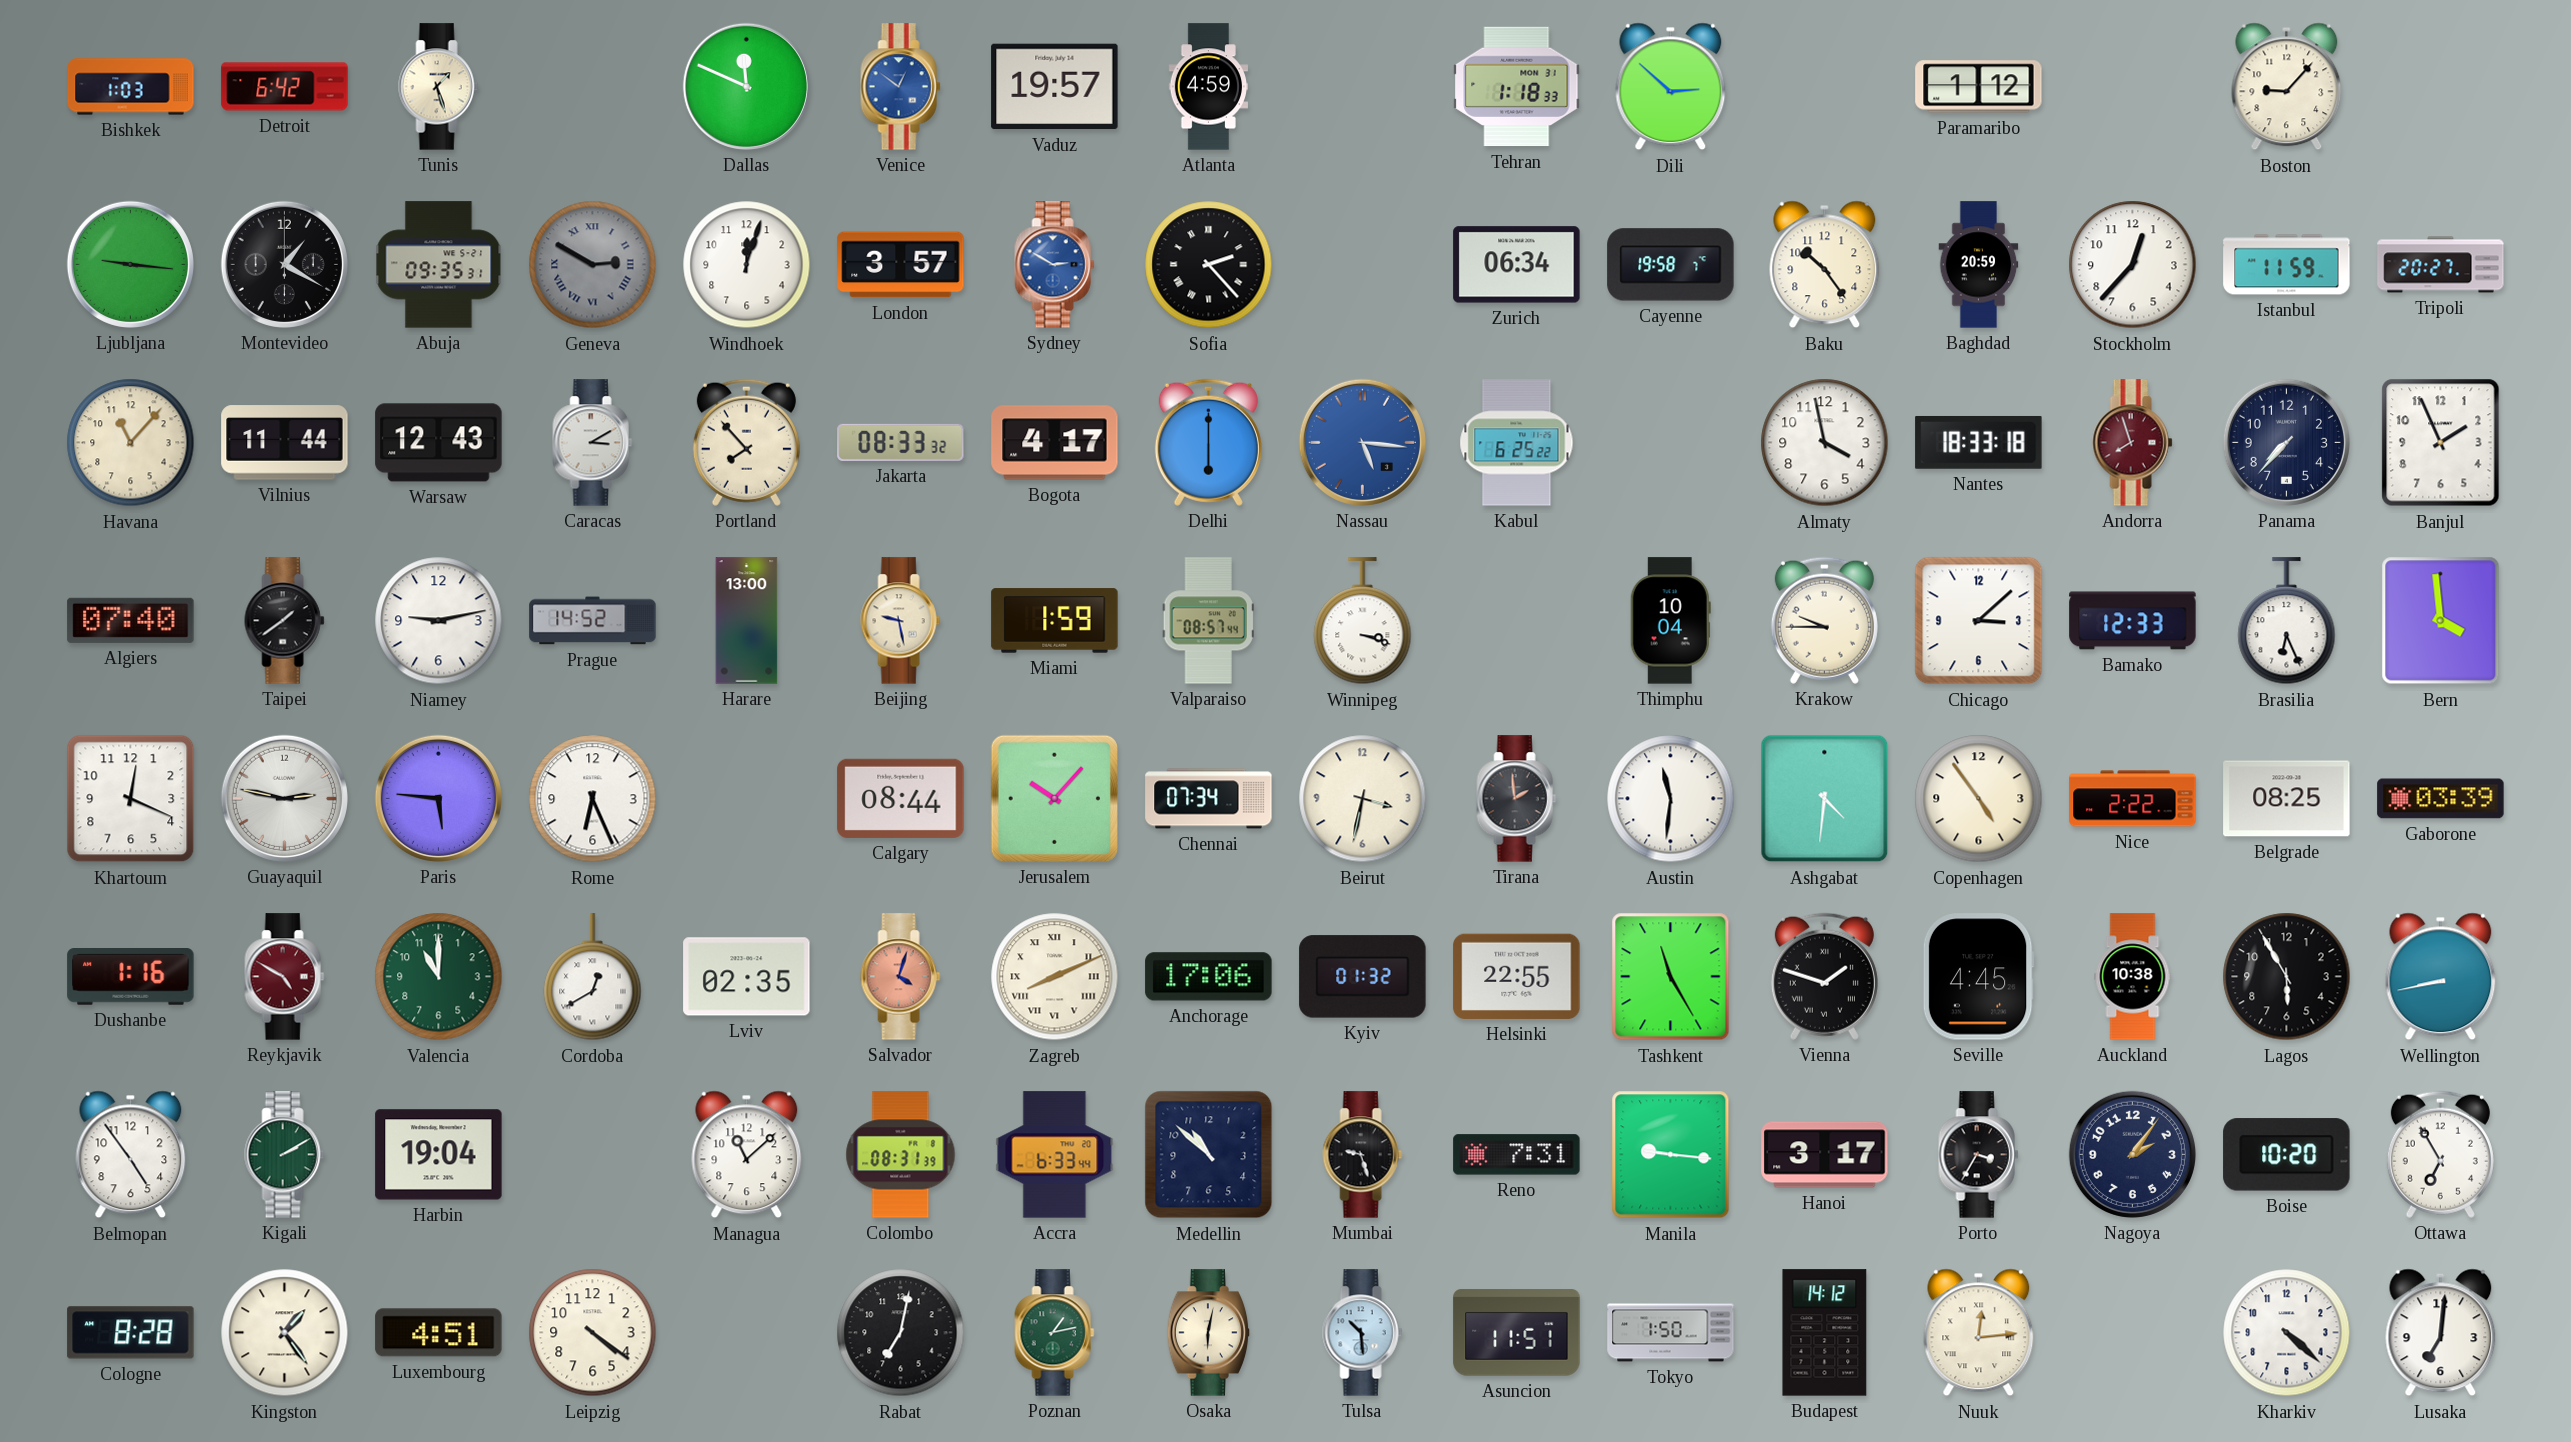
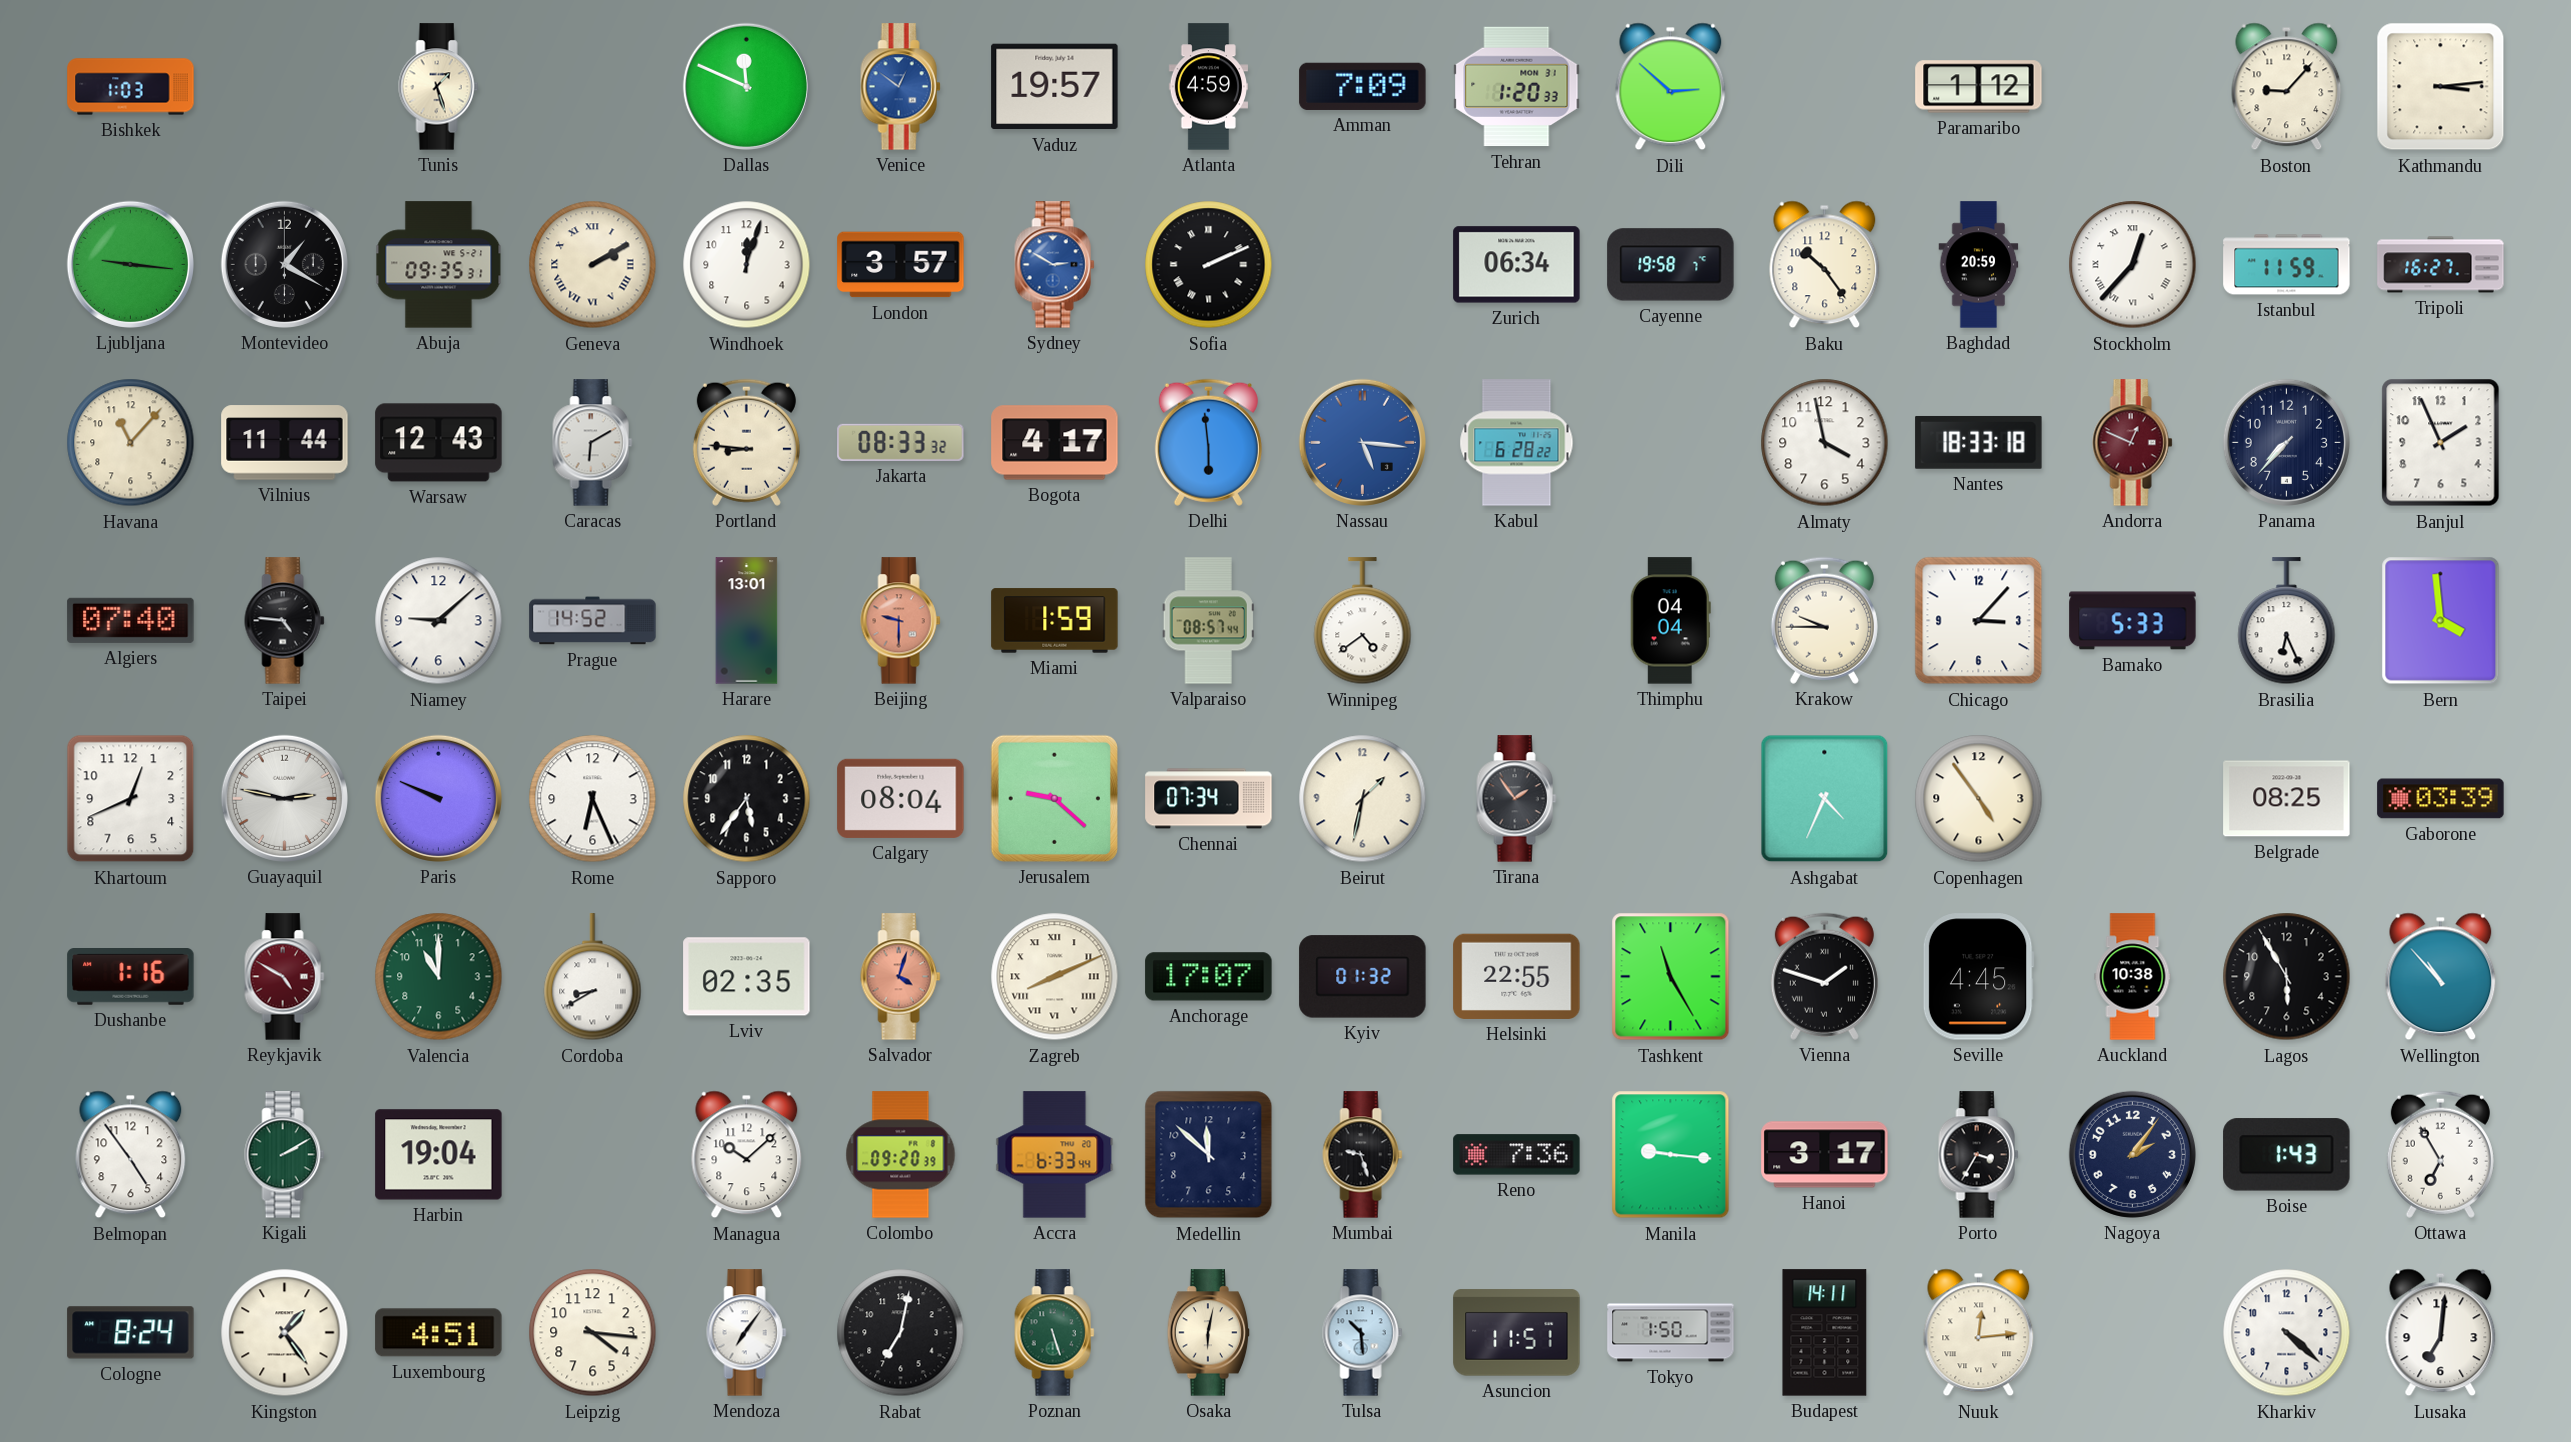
Detroit: 6:42 -> none
Amman: none -> 7:09
Tehran: 1:18 -> 1:20
Kathmandu: none -> 3:14
Geneva: 2:50 -> 2:10
Geneva dial: grey -> cream
Sofia: 2:23 -> 2:11
Stockholm numerals: Arabic -> Roman
Tripoli: 20:27 -> 16:27
Caracas: 3:10 -> 6:10
Portland: 7:53 -> 8:46
Delhi: 6:00 -> 5:59
Kabul: 6:25 -> 6:28
Andorra: 7:57 -> 12:49
Taipei: 1:39 -> 4:46
Niamey: 9:13 -> 9:08
Harare: 13:00 -> 13:01
Beijing: 9:28 -> 9:30
Beijing dial: cream -> salmon
Winnipeg: 3:18 -> 4:39
Thimphu: 10:04 -> 04:04
Chicago: 3:08 -> 3:07
Bamako: 12:33 -> 5:33
Khartoum: 12:19 -> 12:41
Paris: 5:46 -> 9:49
Sapporo: none -> 5:36
Calgary: 08:44 -> 08:04
Jerusalem: 10:07 -> 9:22
Beirut: 3:32 -> 1:32
Tirana: 1:59 -> 1:54
Austin: 11:31 -> none
Ashgabat: 4:31 -> 4:34
Nice: 2:22 -> none
Cordoba: 12:40 -> 8:40
Anchorage: 17:06 -> 17:07
Wellington: 8:43 -> 10:53
Managua: 11:08 -> 10:08
Colombo: 08:31 -> 09:20
Medellin: 10:52 -> 11:52
Reno: 7:31 -> 7:36
Boise: 10:20 -> 1:43
Cologne: 8:28 -> 8:24
Leipzig: 4:21 -> 4:16
Mendoza: none -> 7:06
Poznan: 1:13 -> 5:27
Budapest: 14:12 -> 14:11
